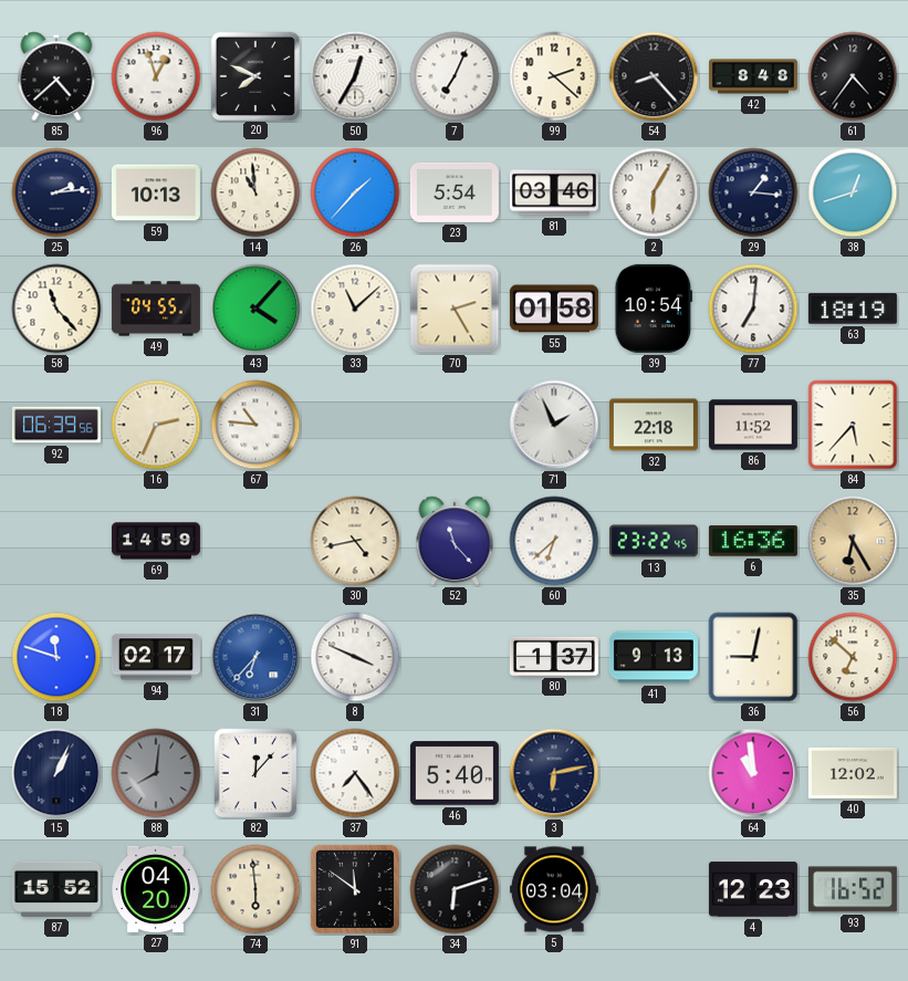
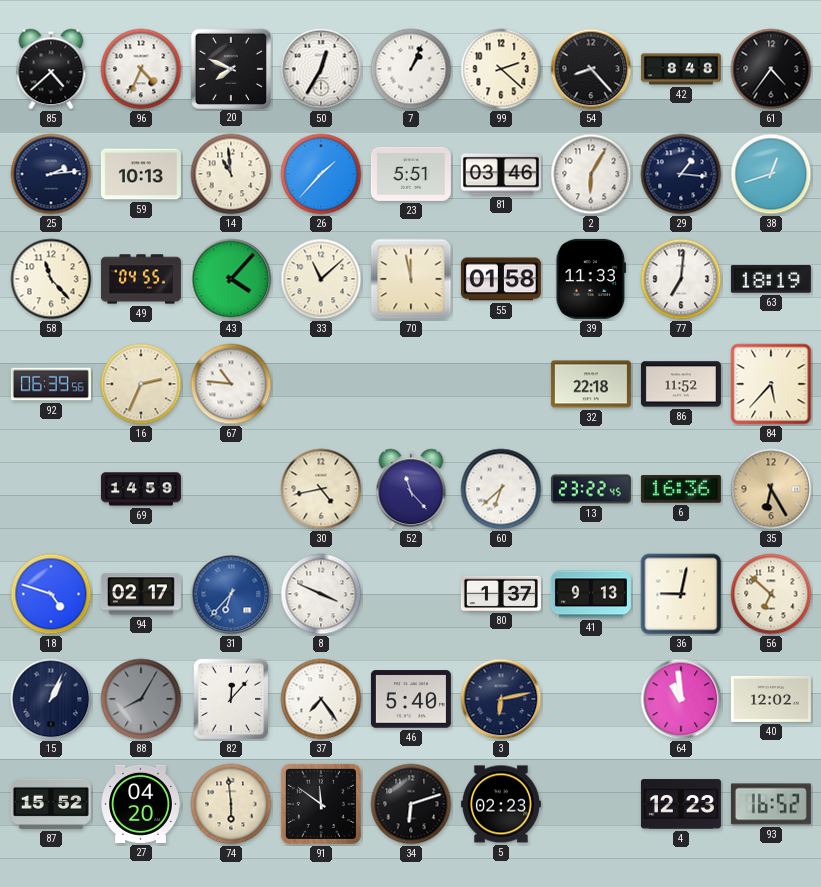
96: 12:57 -> 4:34
7: 7:04 -> 1:04
23: 5:54 -> 5:51
70: 2:25 -> 11:58
39: 10:54 -> 11:33
71: 1:56 -> none
18: 11:48 -> 4:48
88: 8:01 -> 8:05
5: 03:04 -> 02:23
